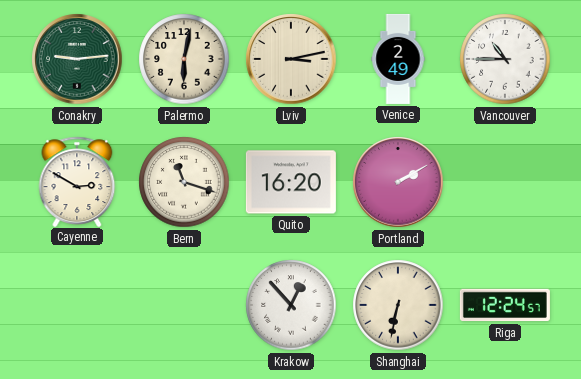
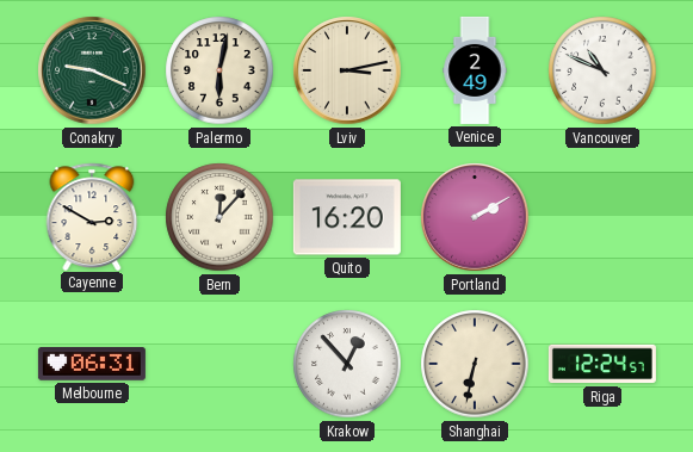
Conakry: 9:14 -> 9:19
Vancouver: 10:45 -> 10:49
Bern: 11:18 -> 12:07
Melbourne: none -> 06:31
